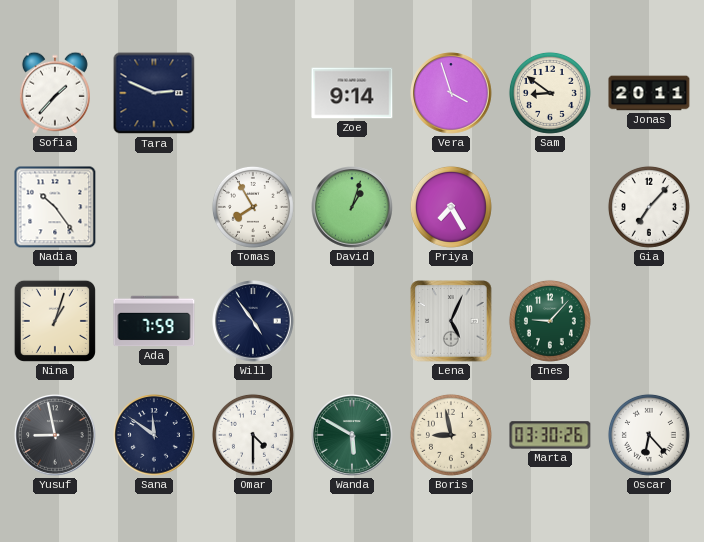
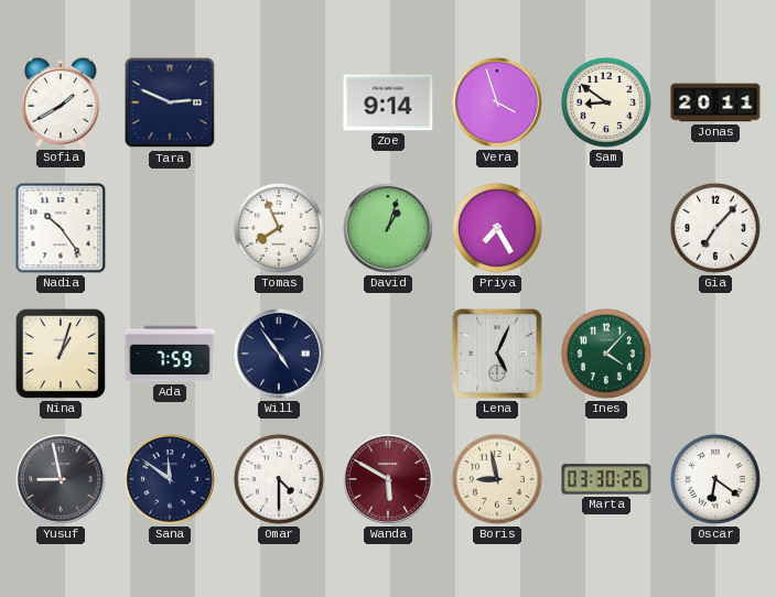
Sofia: 1:37 -> 1:40
Tomas: 7:55 -> 7:56
Ines: 9:07 -> 4:07
Wanda dial: green -> burgundy
Oscar: 6:23 -> 6:21
